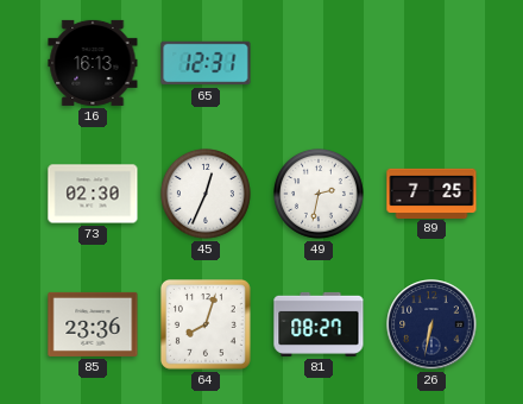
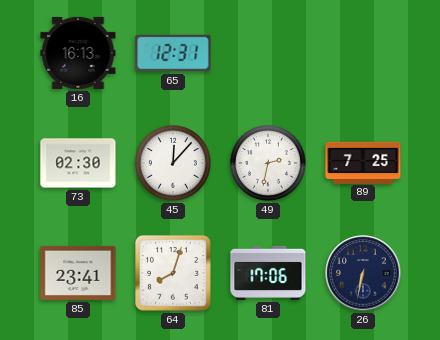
45: 12:34 -> 12:07
85: 23:36 -> 23:41
81: 08:27 -> 17:06
